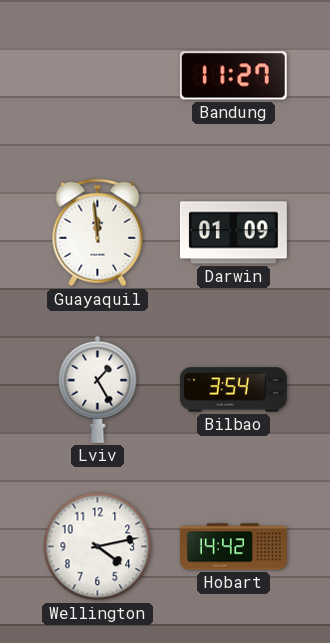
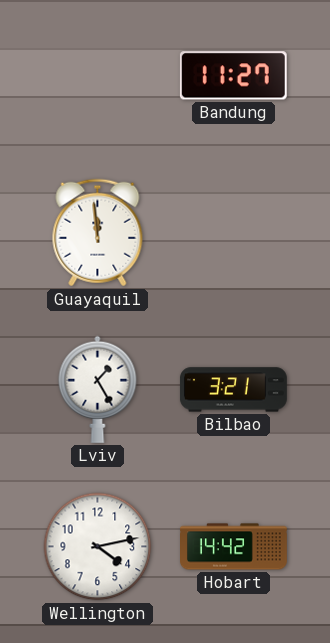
Darwin: 01:09 -> none
Bilbao: 3:54 -> 3:21
